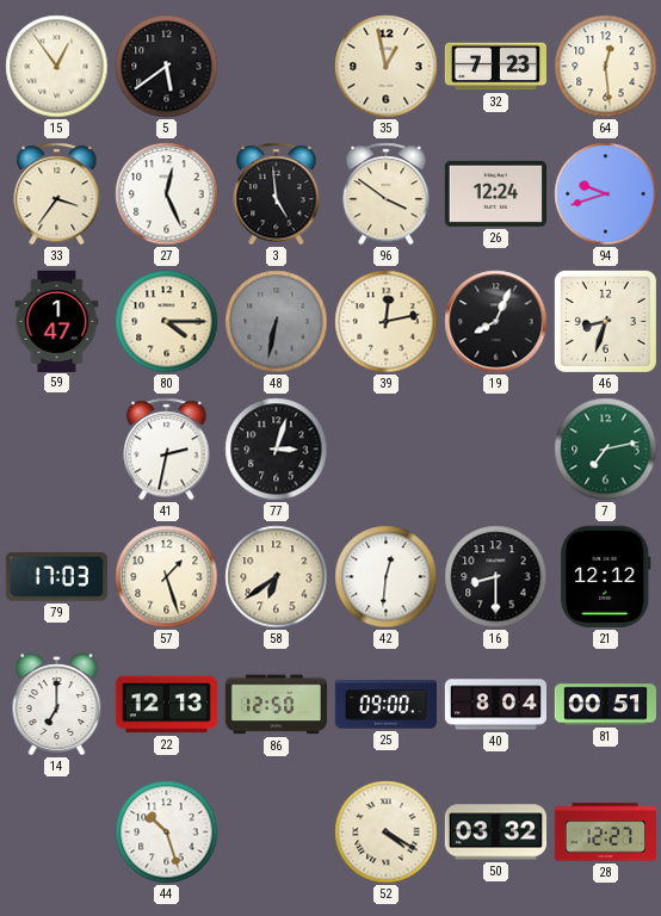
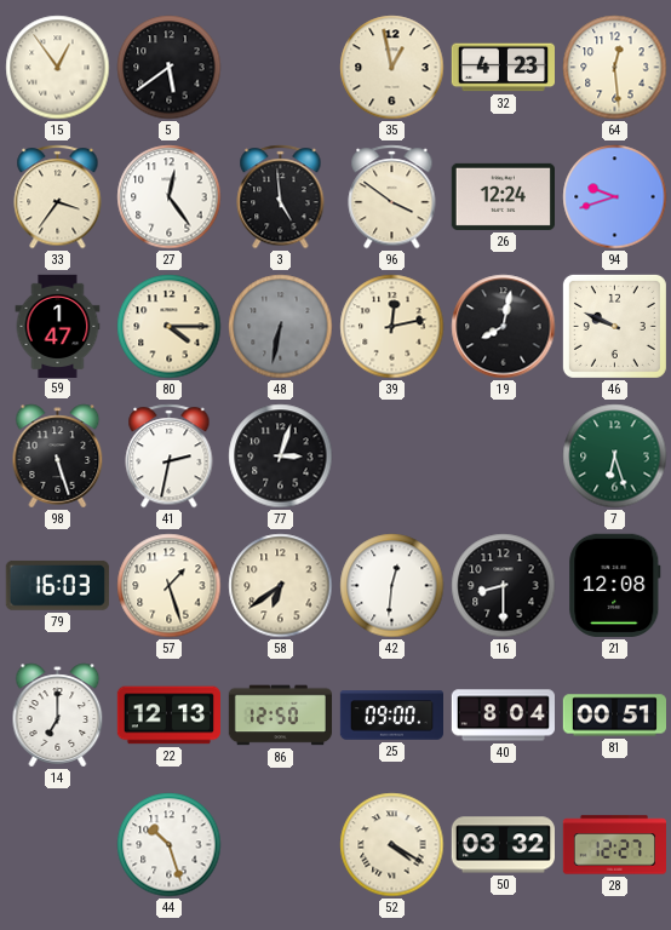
32: 7:23 -> 4:23
27: 12:26 -> 12:24
19: 8:04 -> 8:02
46: 8:33 -> 9:49
98: none -> 5:27
7: 7:13 -> 6:27
79: 17:03 -> 16:03
21: 12:12 -> 12:08
